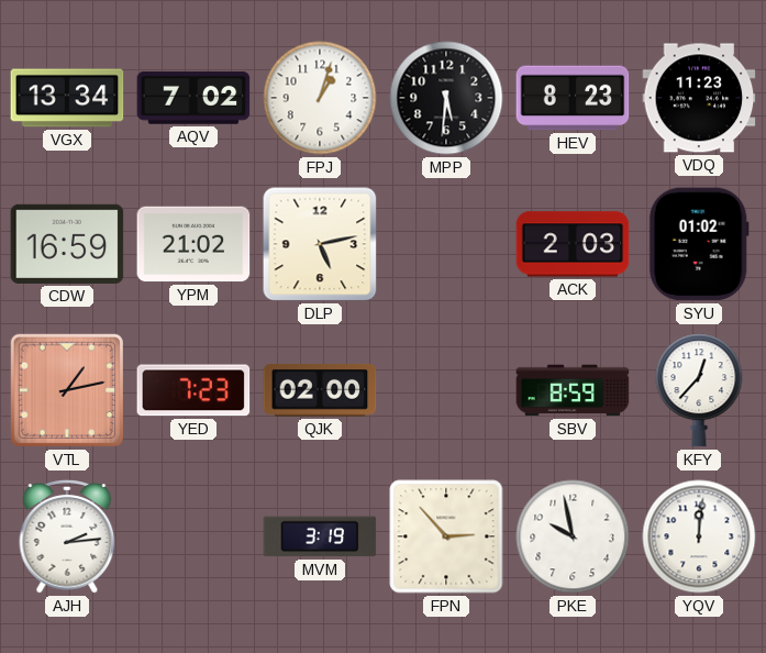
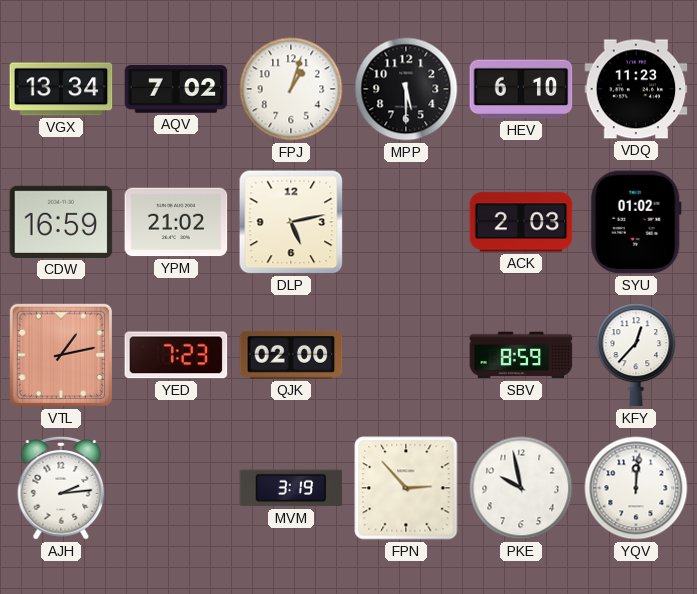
MPP: 5:31 -> 5:30
HEV: 8:23 -> 6:10
